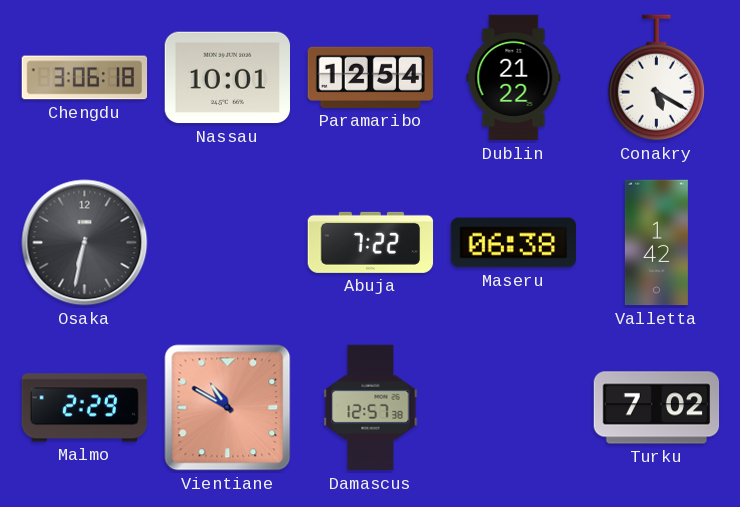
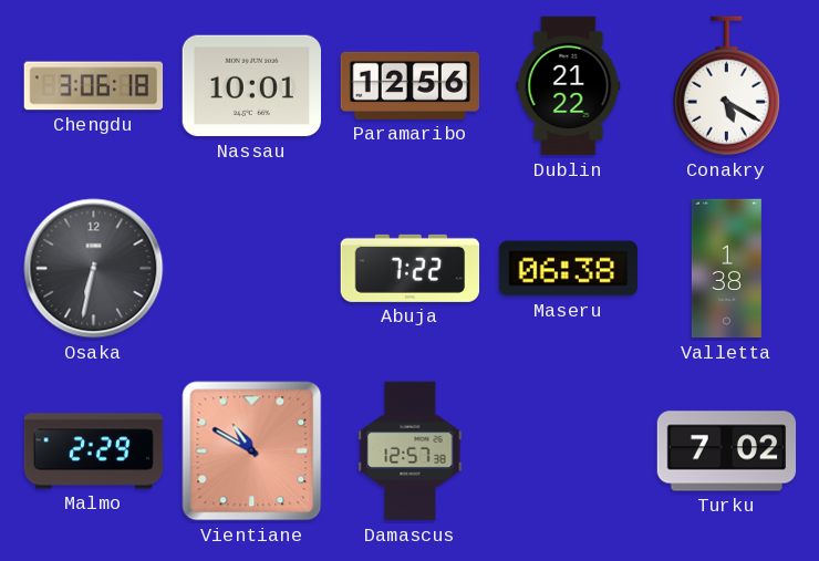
Paramaribo: 12:54 -> 12:56
Valletta: 1:42 -> 1:38
